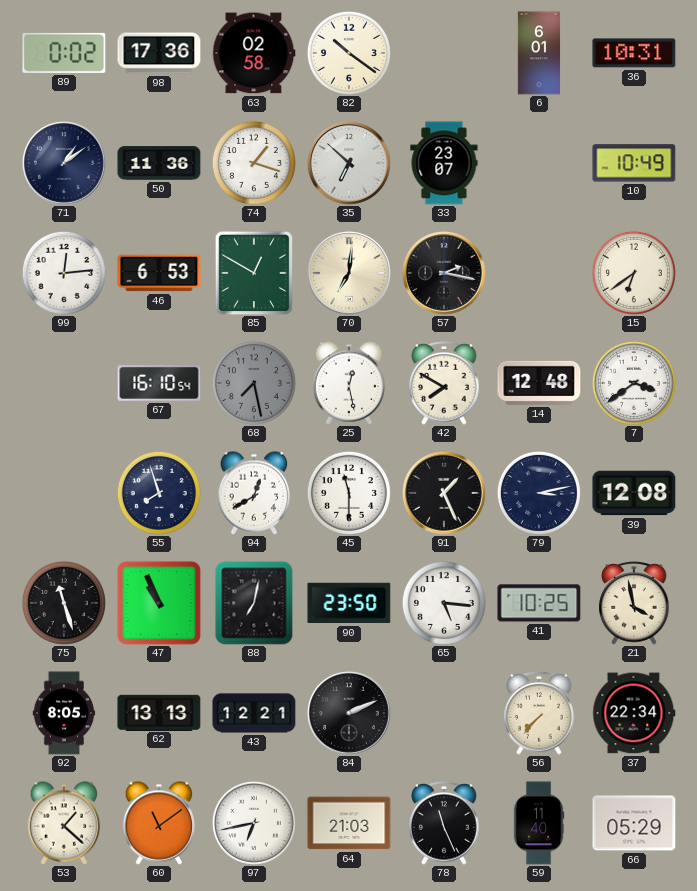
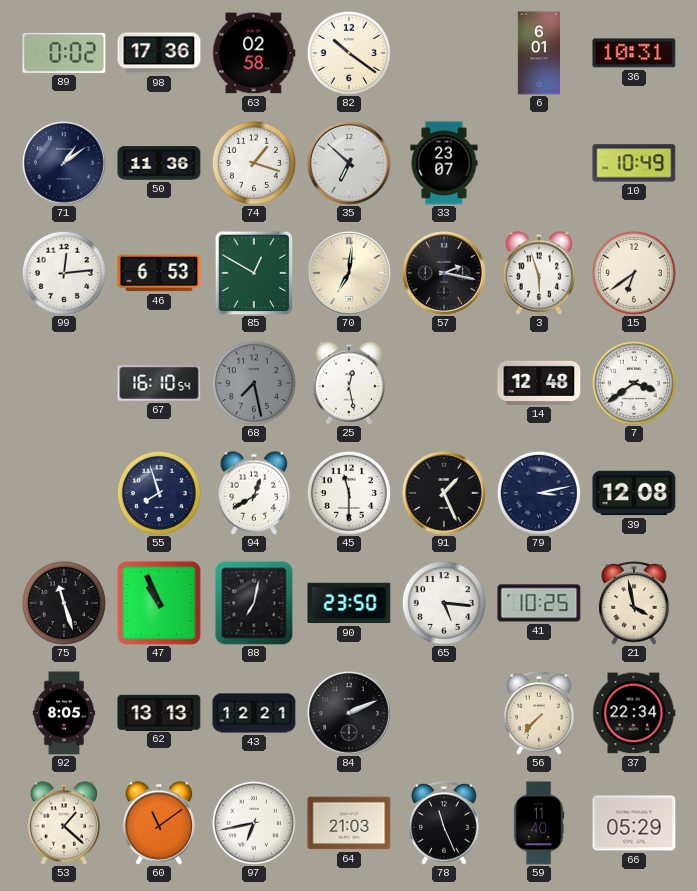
3: none -> 5:57
42: 7:50 -> none
